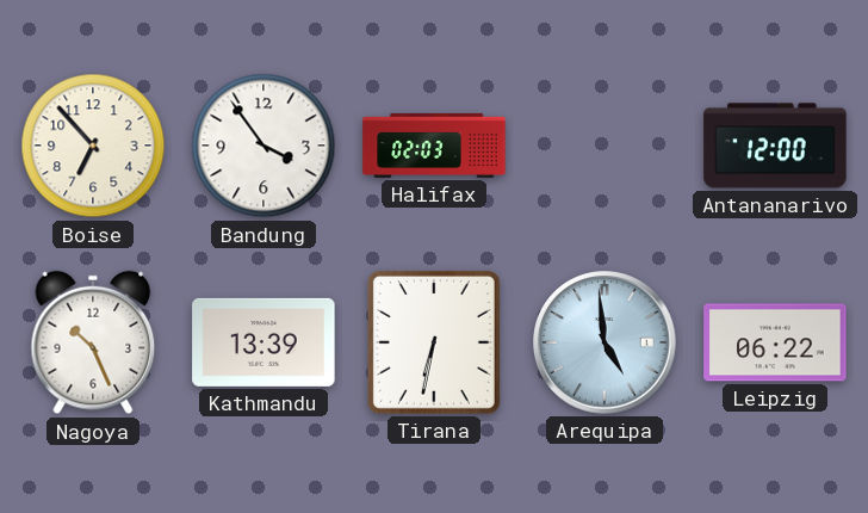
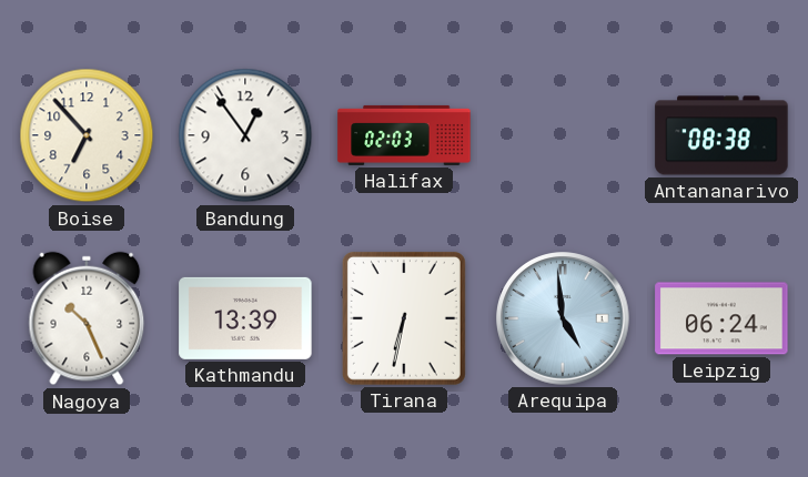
Bandung: 3:54 -> 12:54
Antananarivo: 12:00 -> 08:38
Leipzig: 06:22 -> 06:24
